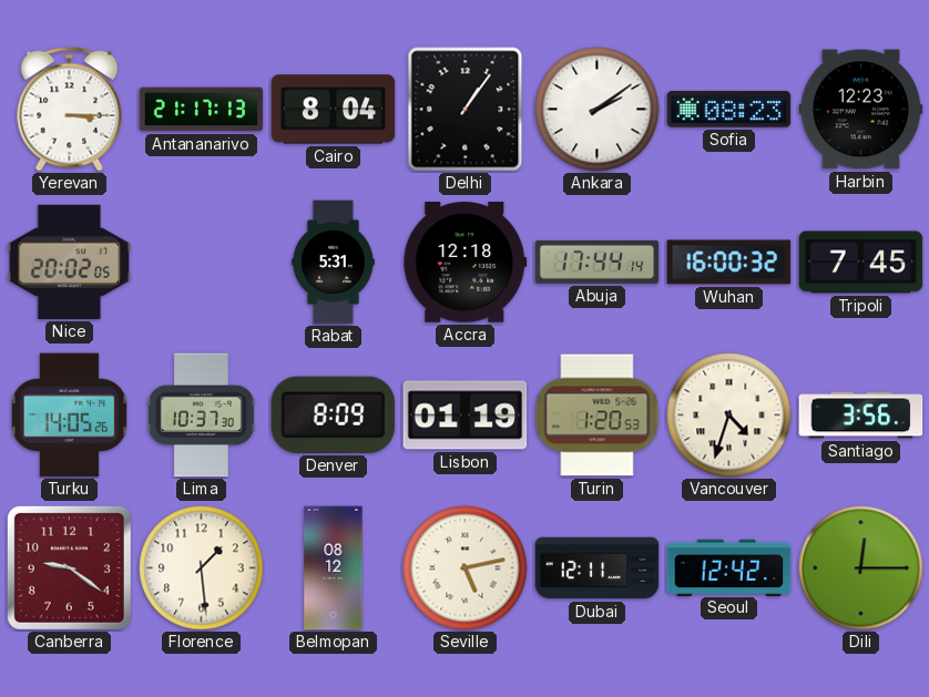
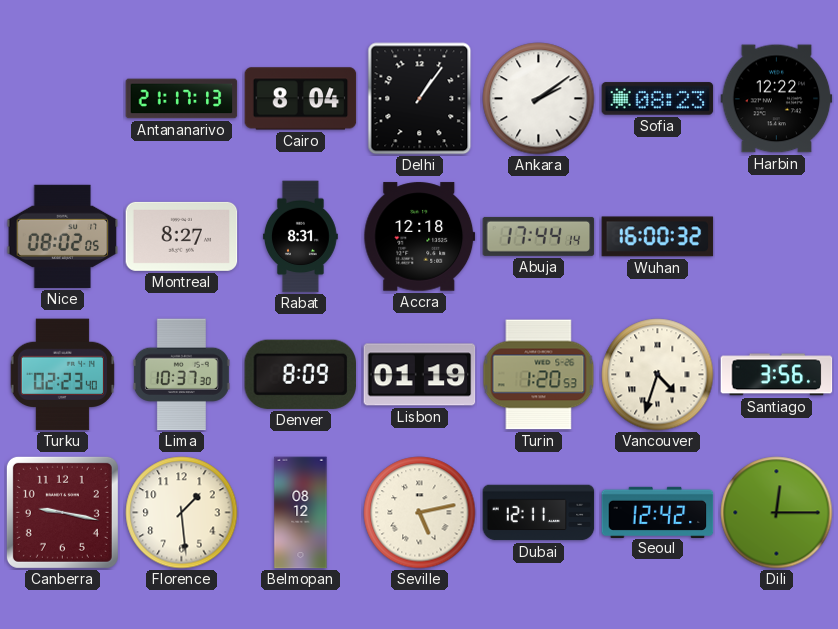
Yerevan: 3:15 -> none
Harbin: 12:23 -> 12:22
Nice: 20:02 -> 08:02
Montreal: none -> 8:27
Rabat: 5:31 -> 8:31
Tripoli: 7:45 -> none
Turku: 14:05 -> 02:23
Canberra: 9:21 -> 9:17
